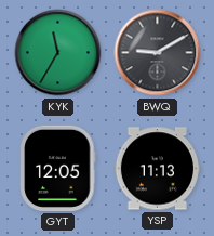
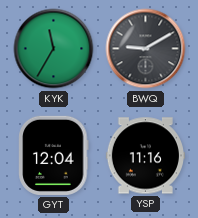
GYT: 12:05 -> 12:04
YSP: 11:13 -> 11:16
